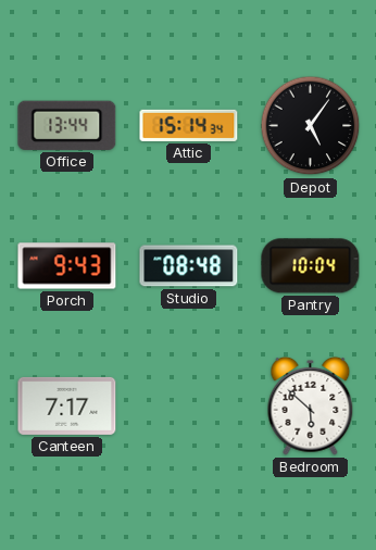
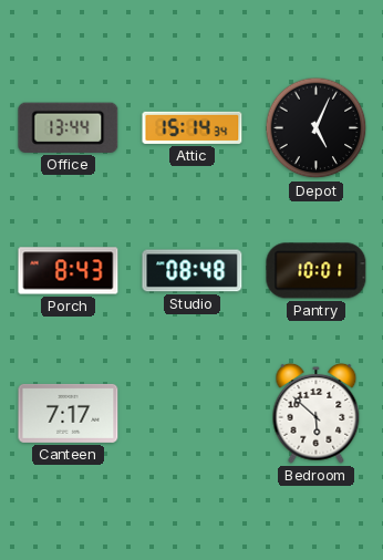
Depot: 5:06 -> 5:04
Porch: 9:43 -> 8:43
Pantry: 10:04 -> 10:01
